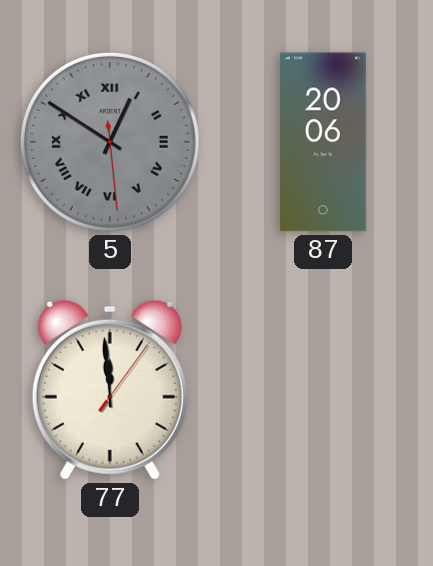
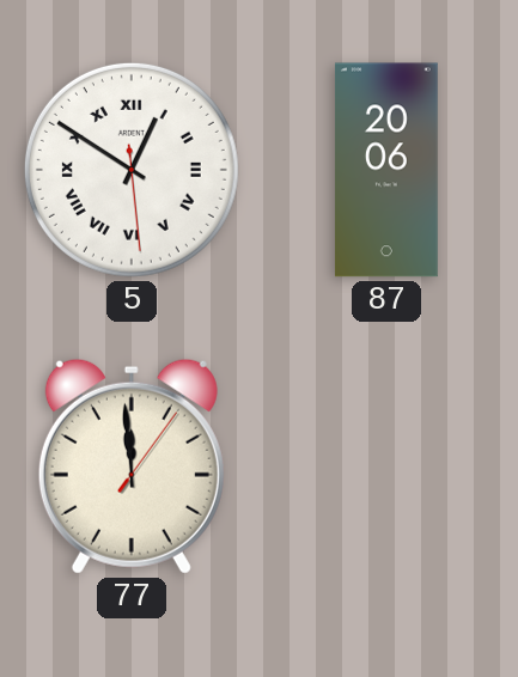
5 dial: grey -> white
